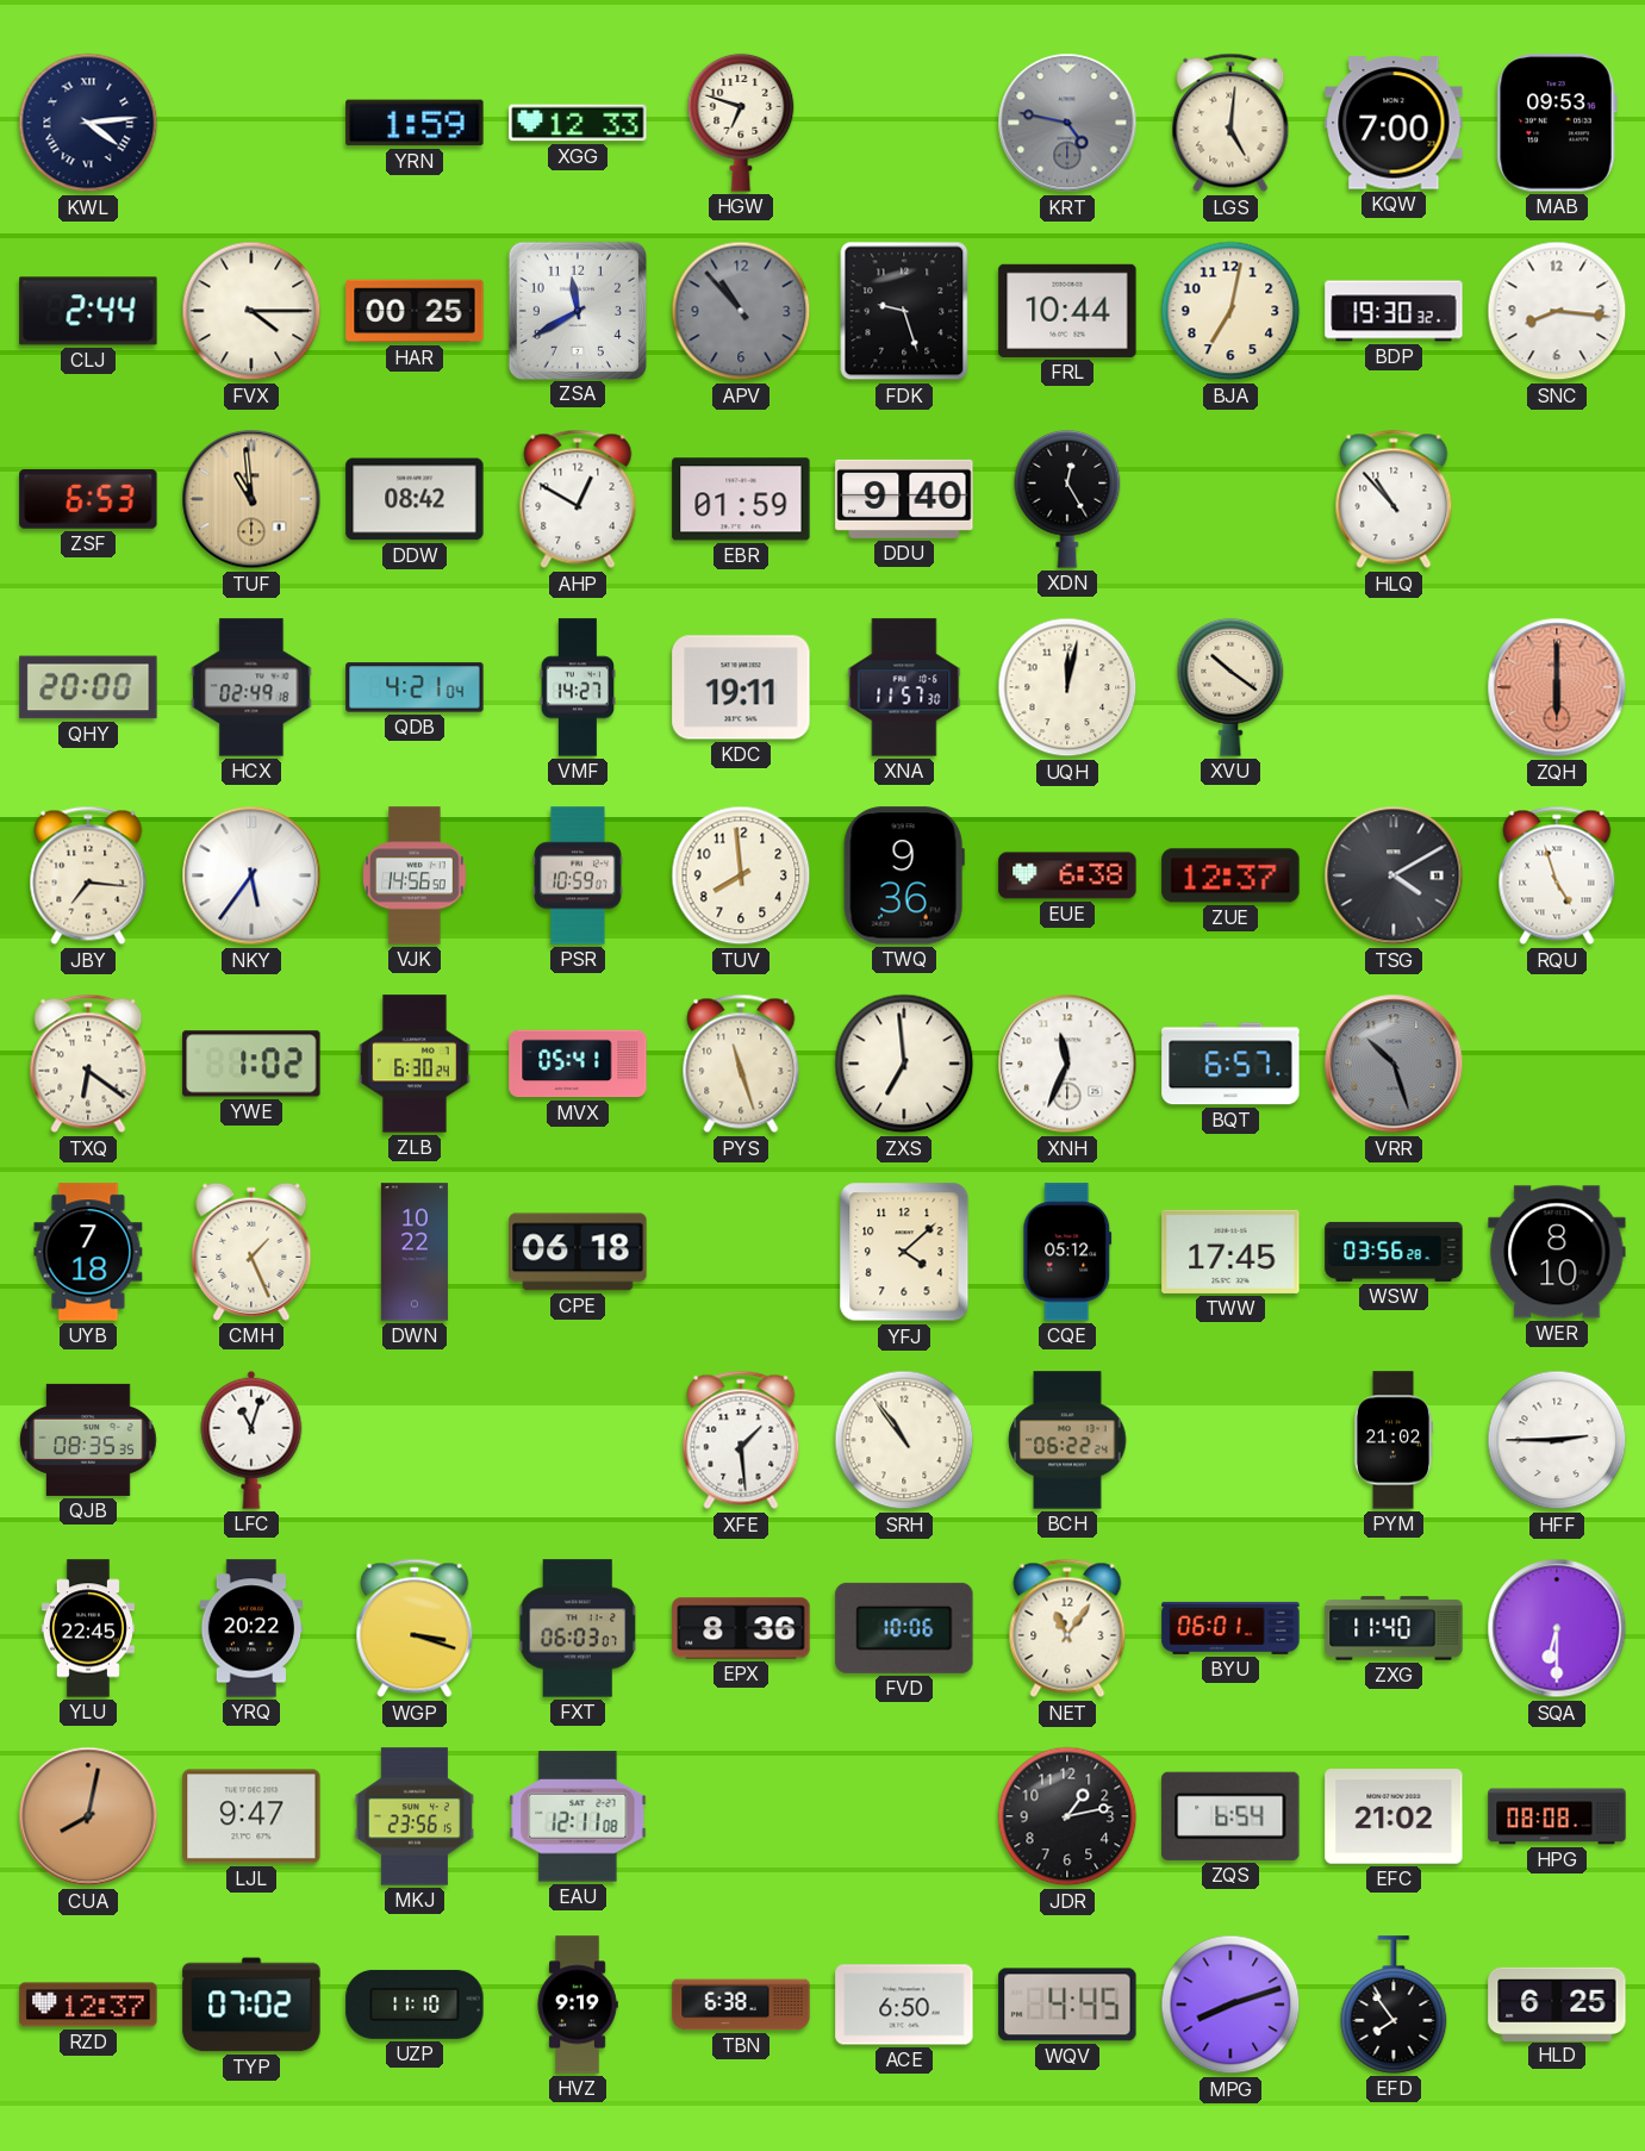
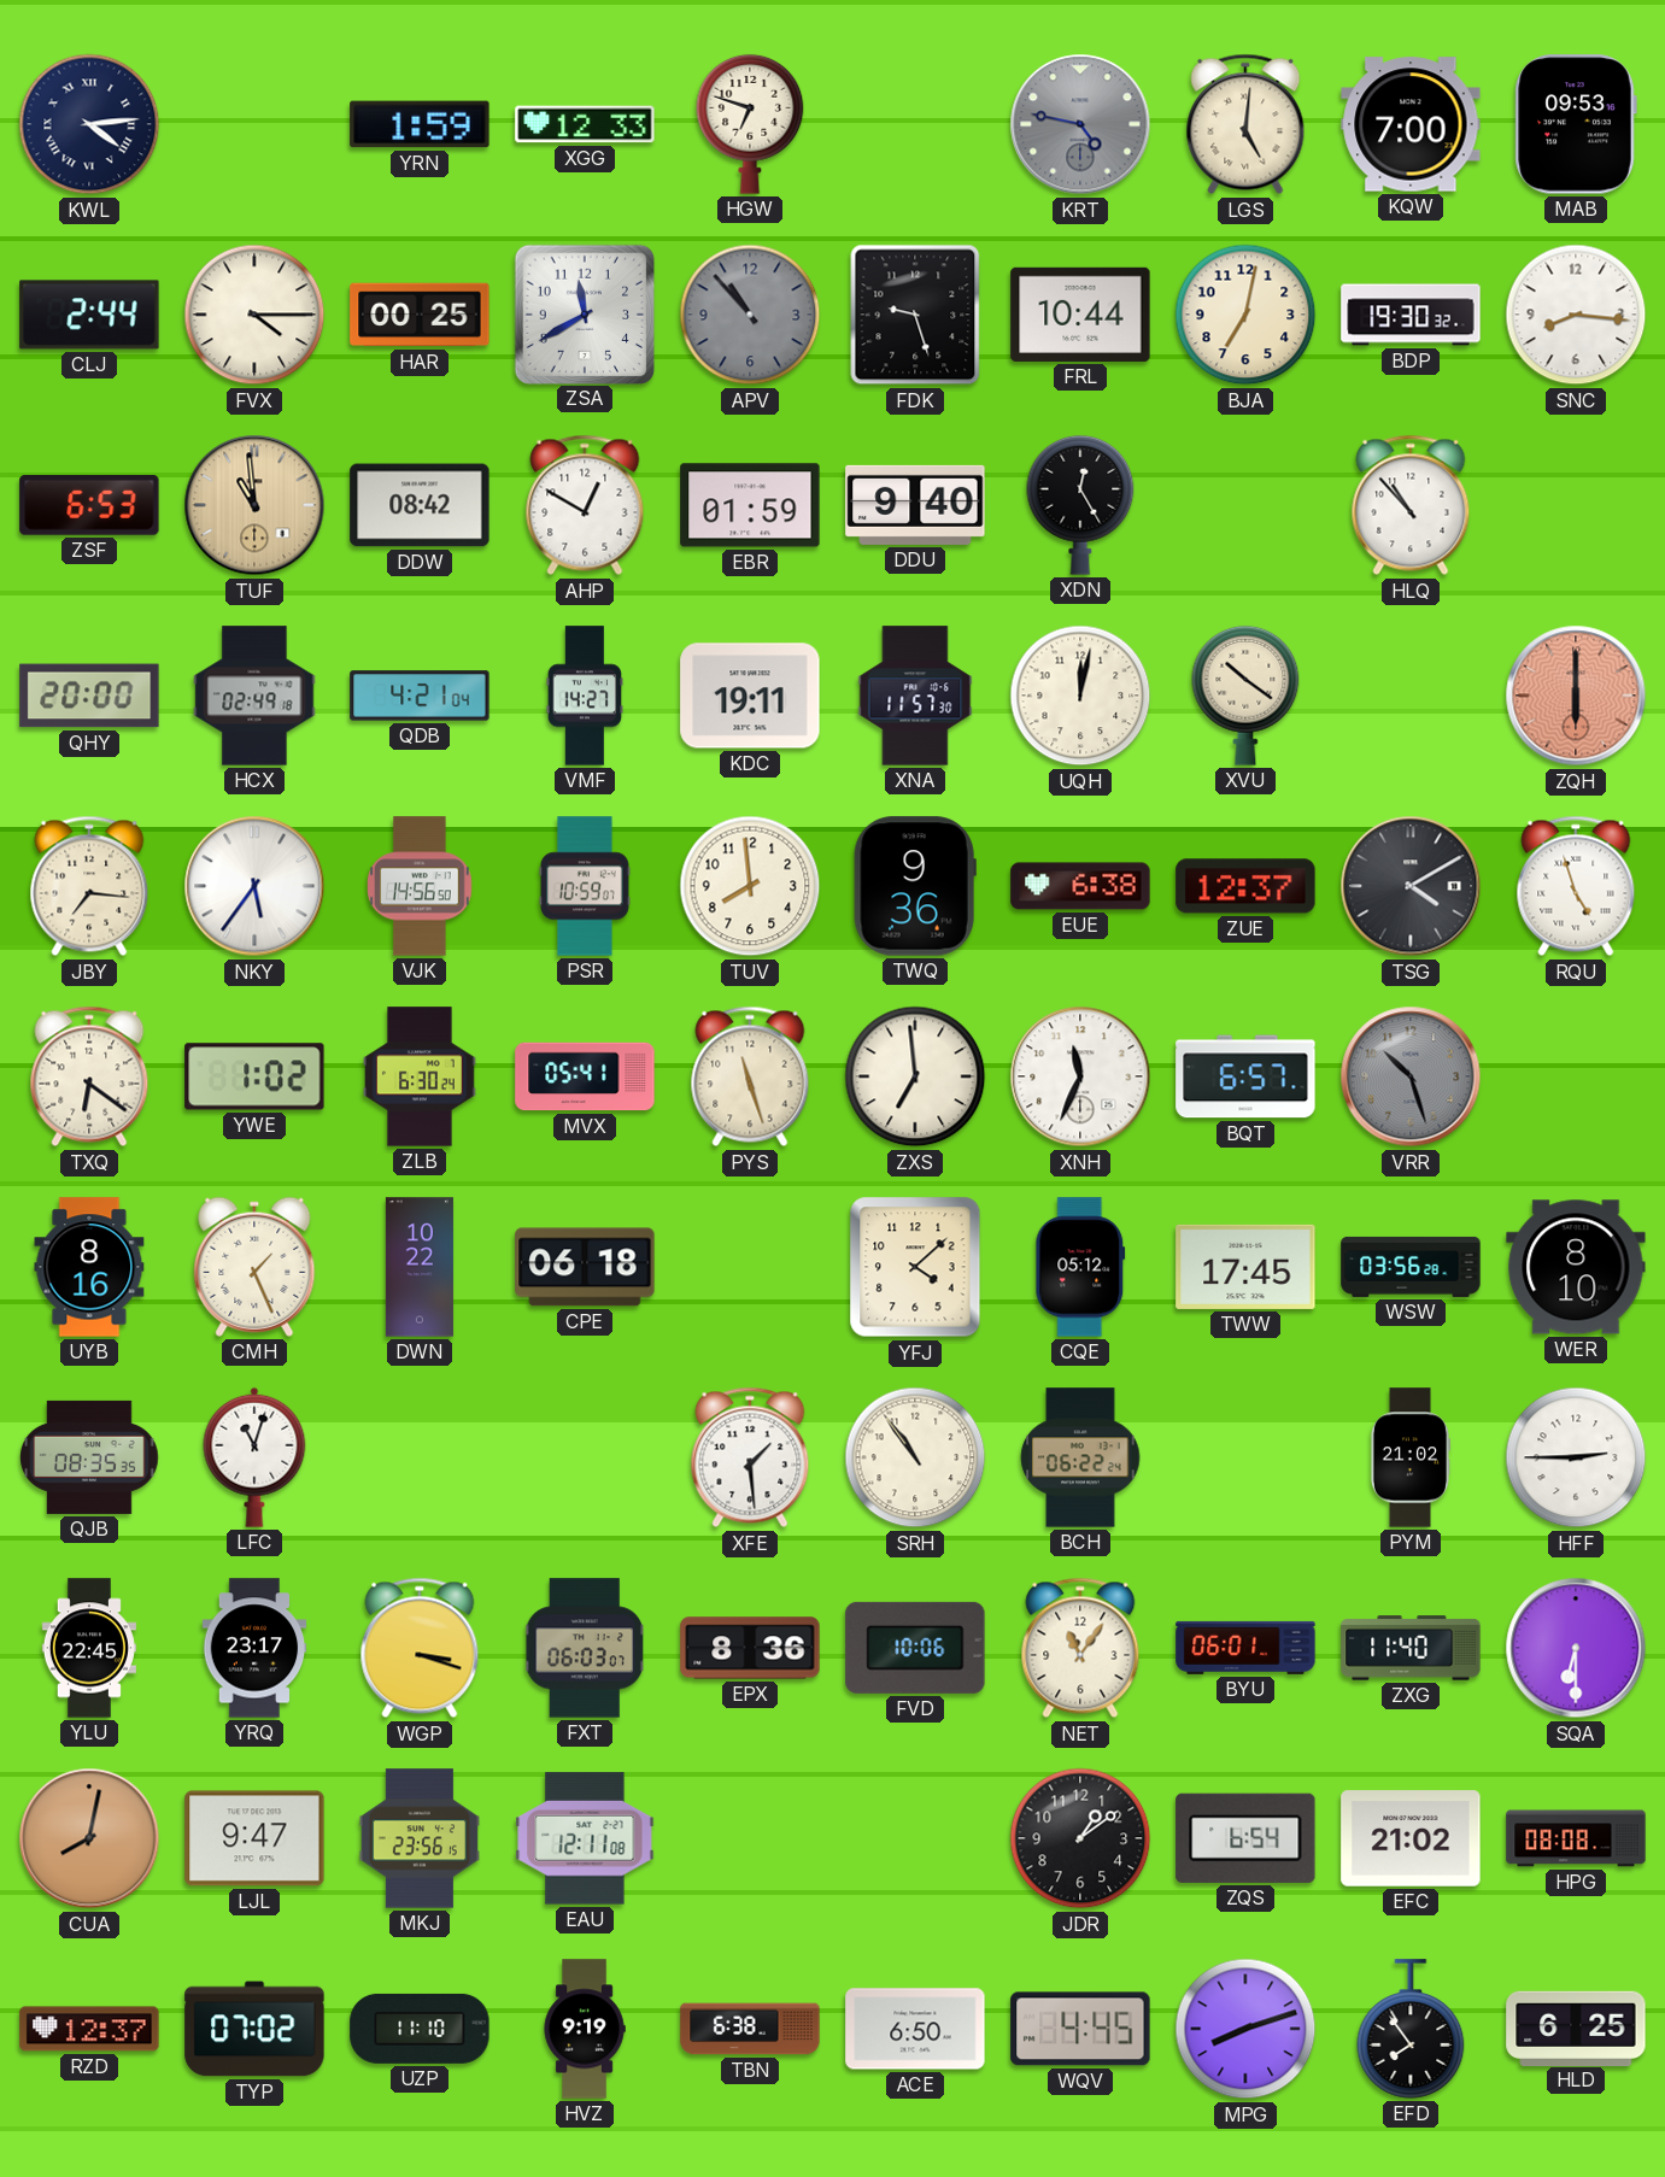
UYB: 7:18 -> 8:16
YRQ: 20:22 -> 23:17
JDR: 1:13 -> 1:09
